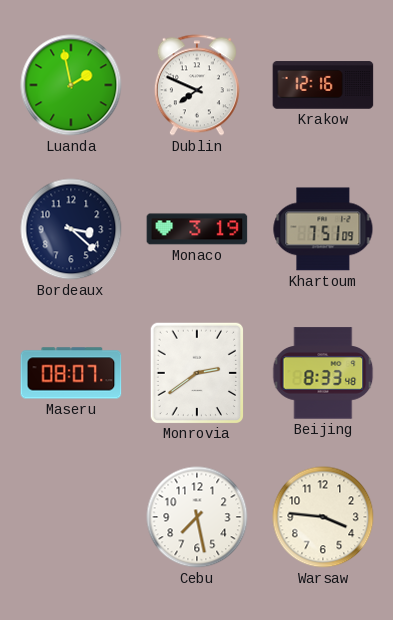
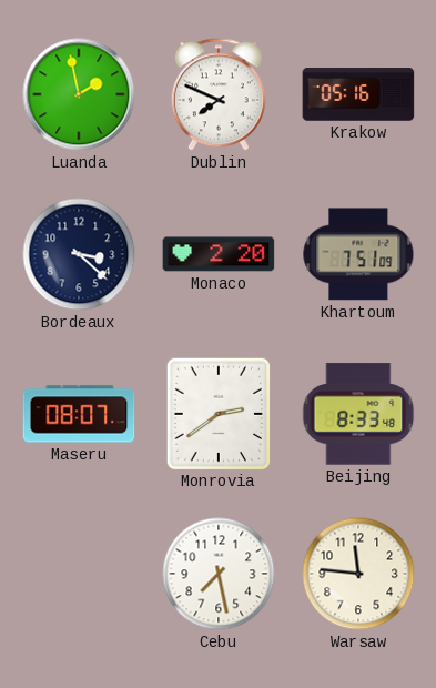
Krakow: 12:16 -> 05:16
Monaco: 3:19 -> 2:20
Warsaw: 3:46 -> 11:46
